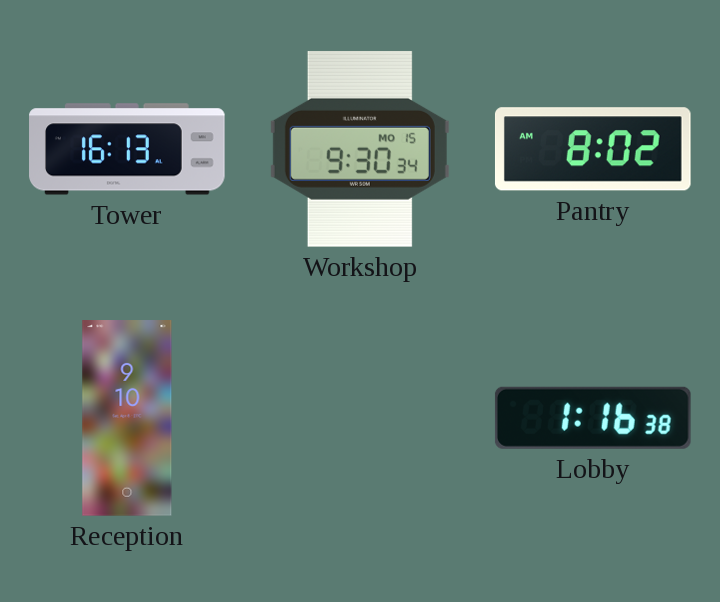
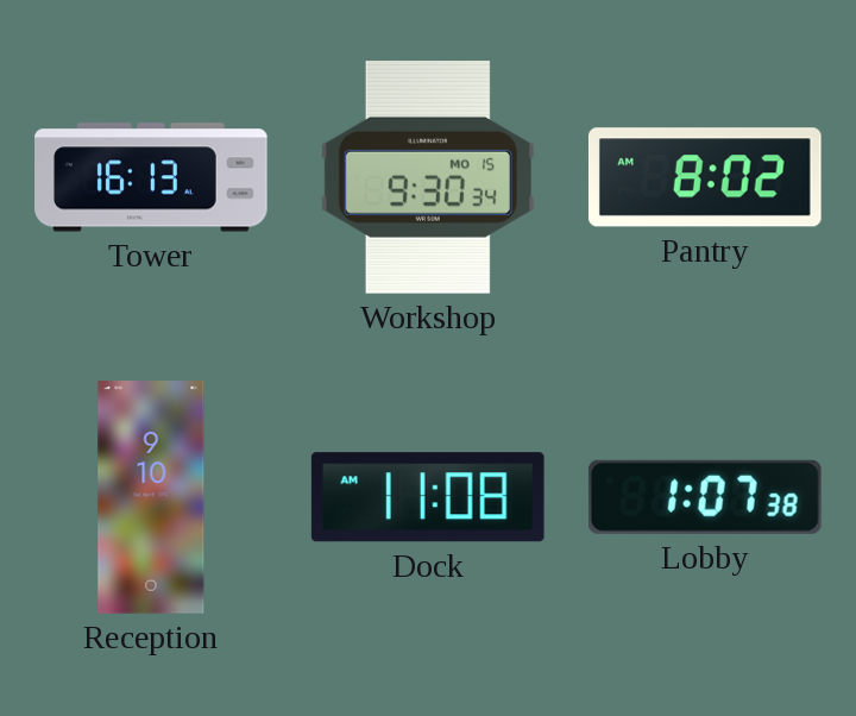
Dock: none -> 11:08
Lobby: 1:16 -> 1:07
